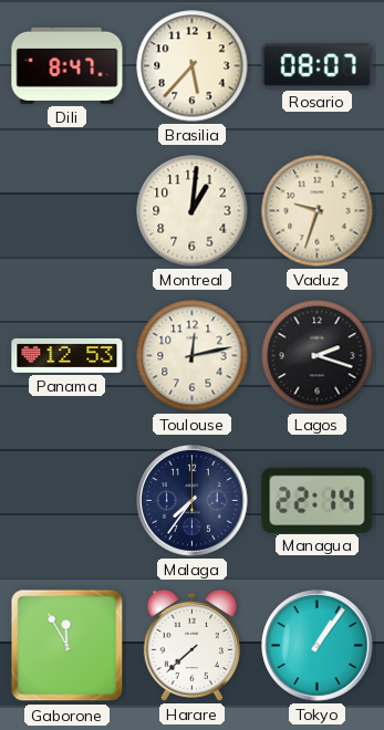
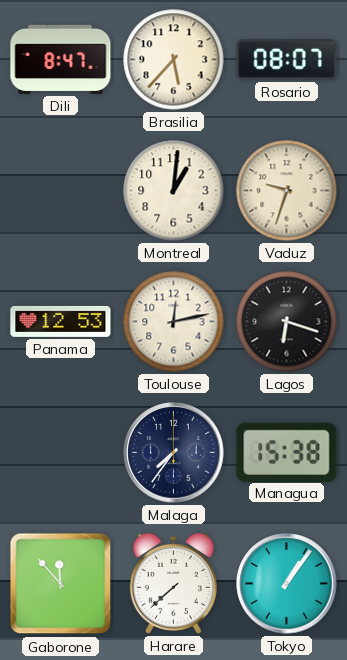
Lagos: 2:18 -> 6:18
Managua: 22:14 -> 15:38
Gaborone: 11:55 -> 11:53
